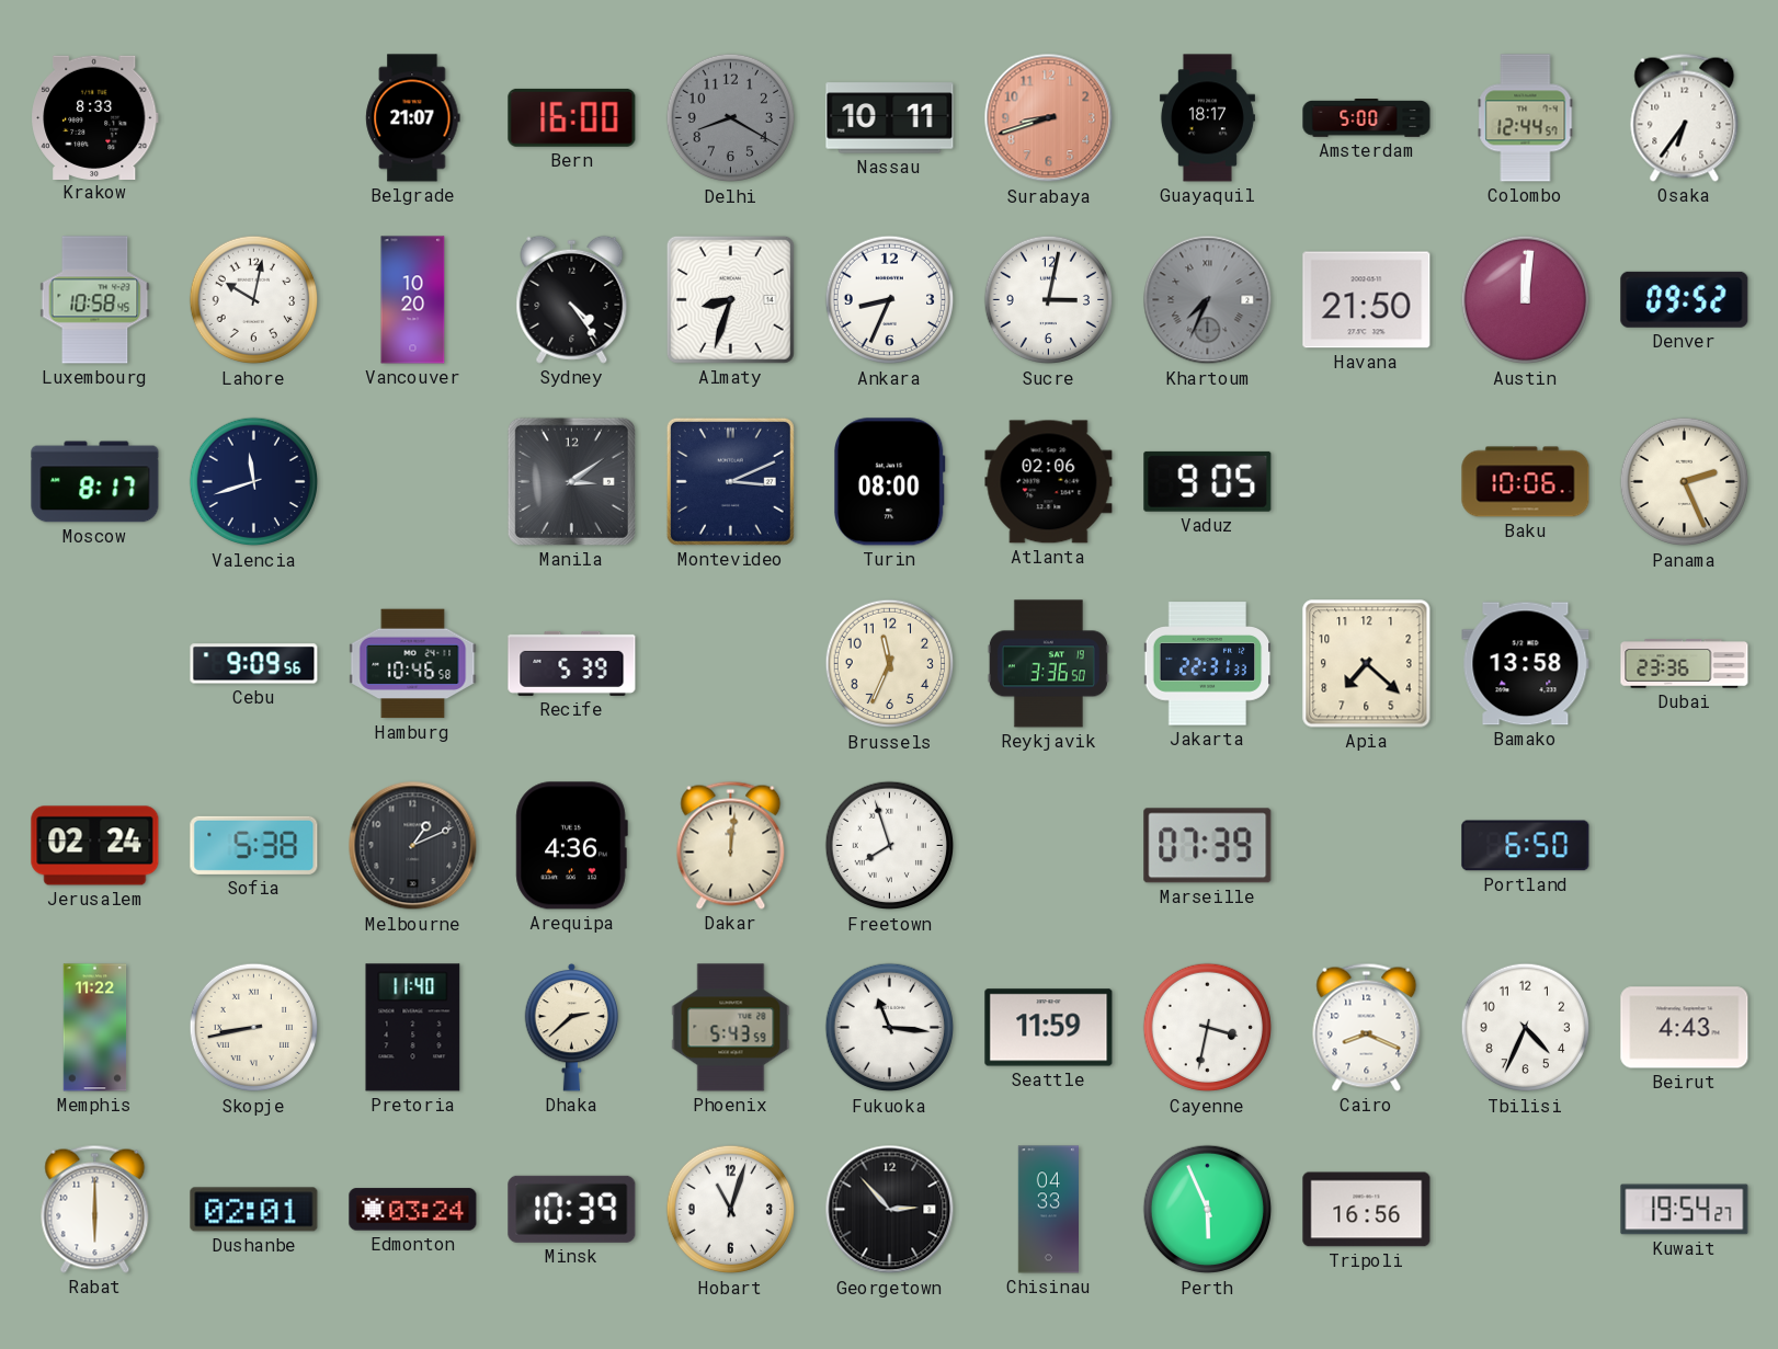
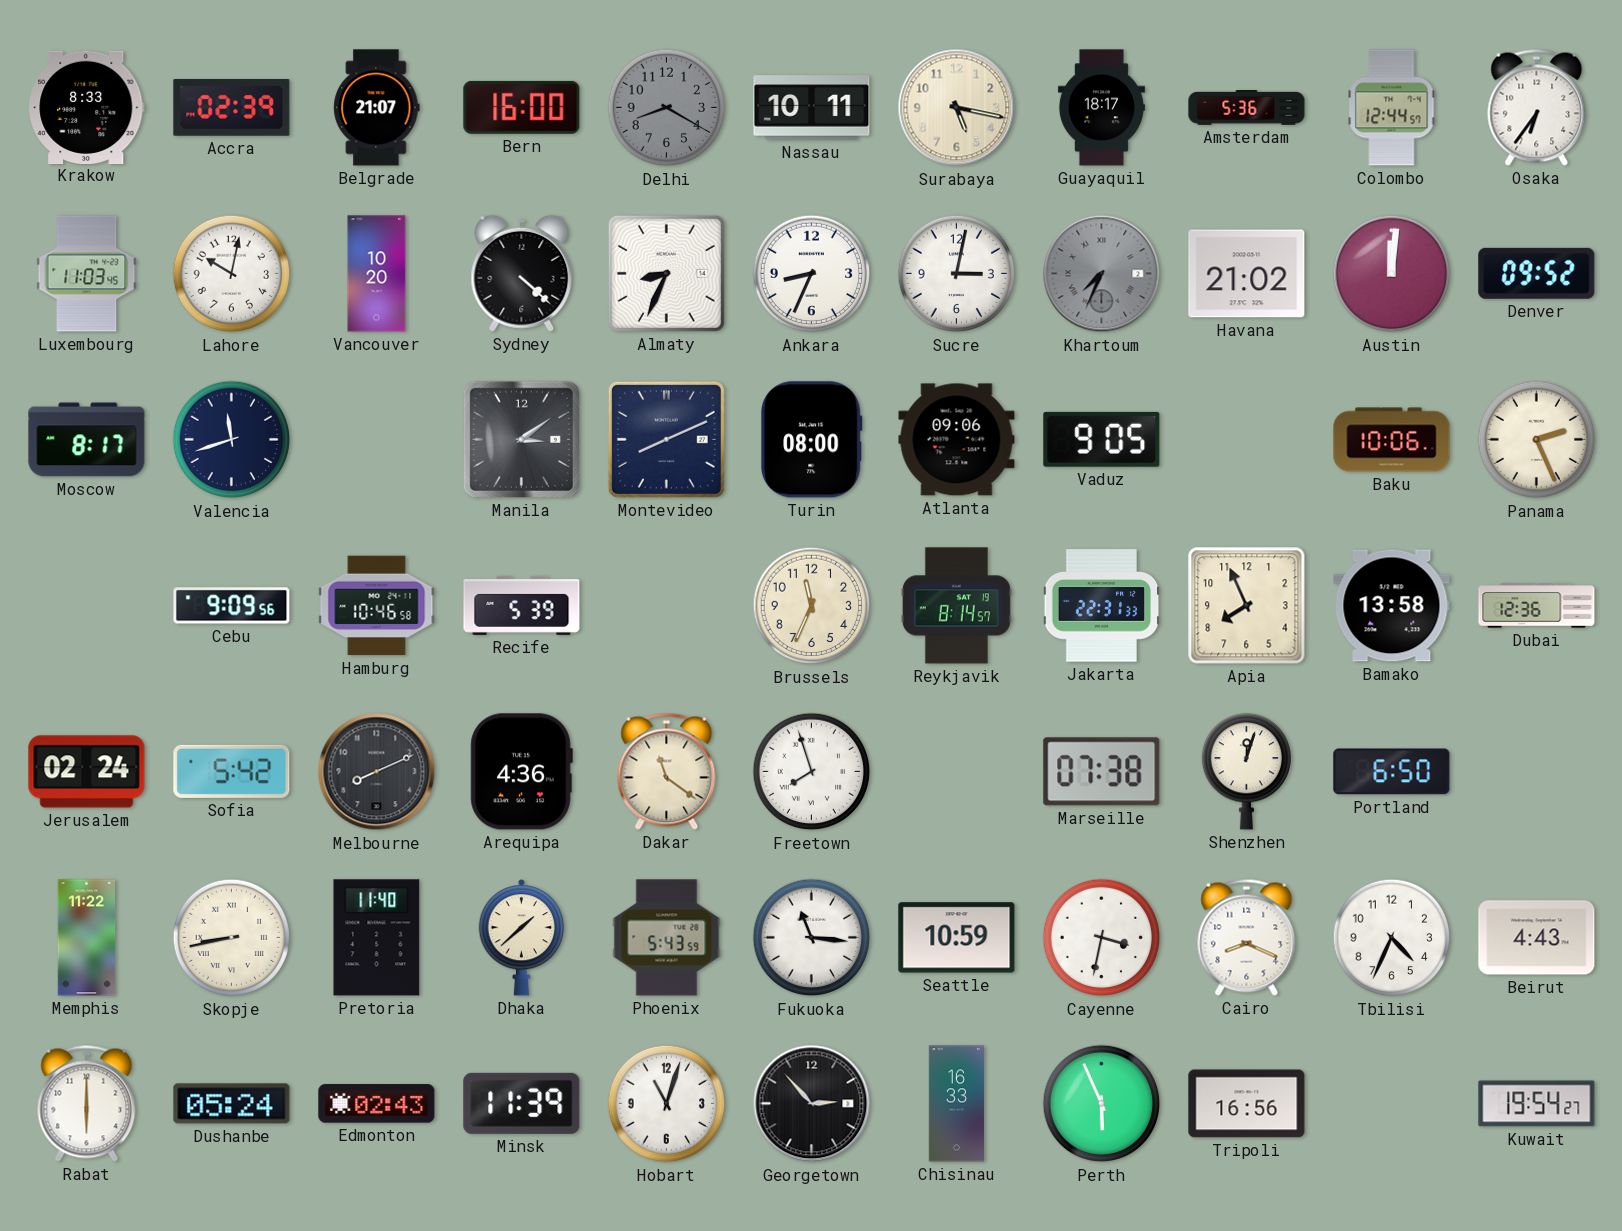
Accra: none -> 02:39
Surabaya: 8:42 -> 5:17
Surabaya dial: salmon -> cream
Amsterdam: 5:00 -> 5:36
Luxembourg: 10:58 -> 11:03
Sydney: 4:24 -> 4:22
Almaty: 8:33 -> 8:34
Havana: 21:50 -> 21:02
Montevideo: 3:11 -> 8:11
Atlanta: 02:06 -> 09:06
Reykjavik: 3:36 -> 8:14
Apia: 7:22 -> 7:56
Dubai: 23:36 -> 12:36
Sofia: 5:38 -> 5:42
Melbourne: 1:11 -> 8:11
Dakar: 12:01 -> 11:21
Marseille: 07:39 -> 07:38
Shenzhen: none -> 12:03
Dhaka: 2:38 -> 1:38
Seattle: 11:59 -> 10:59
Dushanbe: 02:01 -> 05:24
Edmonton: 03:24 -> 02:43
Minsk: 10:39 -> 11:39
Chisinau: 04:33 -> 16:33
